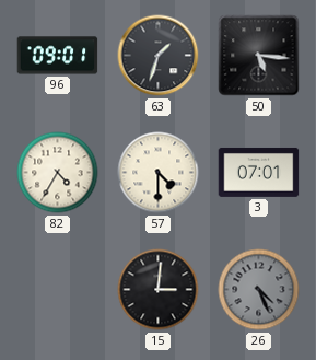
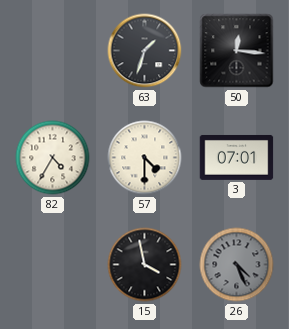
96: 09:01 -> none
50: 5:16 -> 12:16
15: 3:01 -> 3:58
